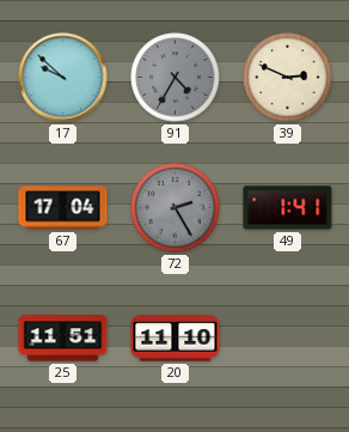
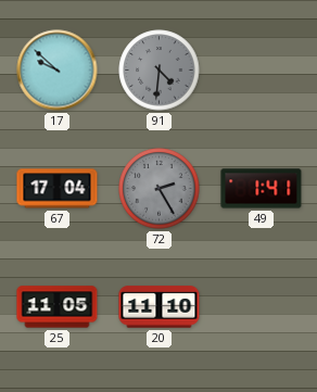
91: 4:35 -> 4:31
39: 2:49 -> none
25: 11:51 -> 11:05
